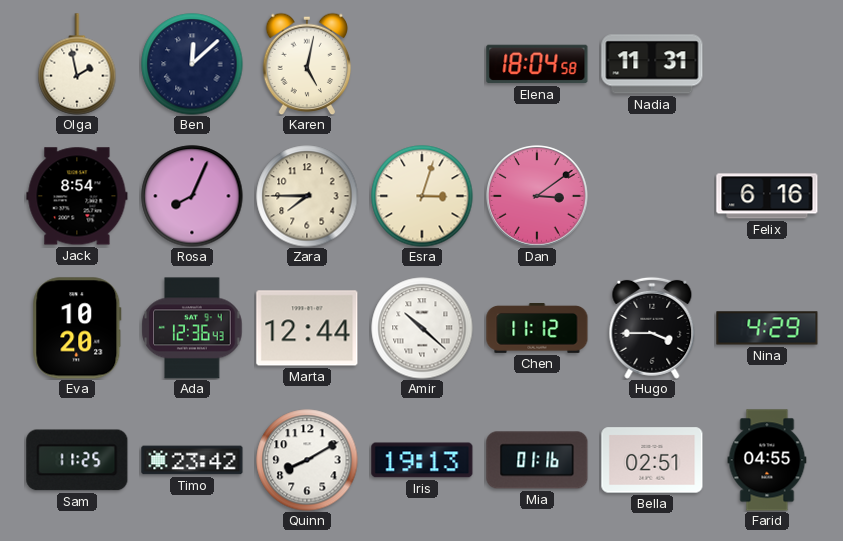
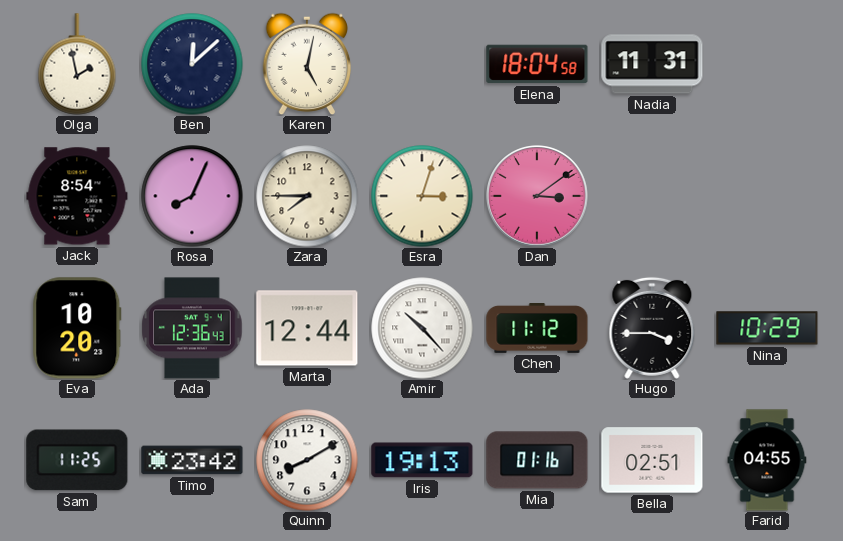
Felix: 6:16 -> none
Amir: 10:22 -> 10:23
Nina: 4:29 -> 10:29
